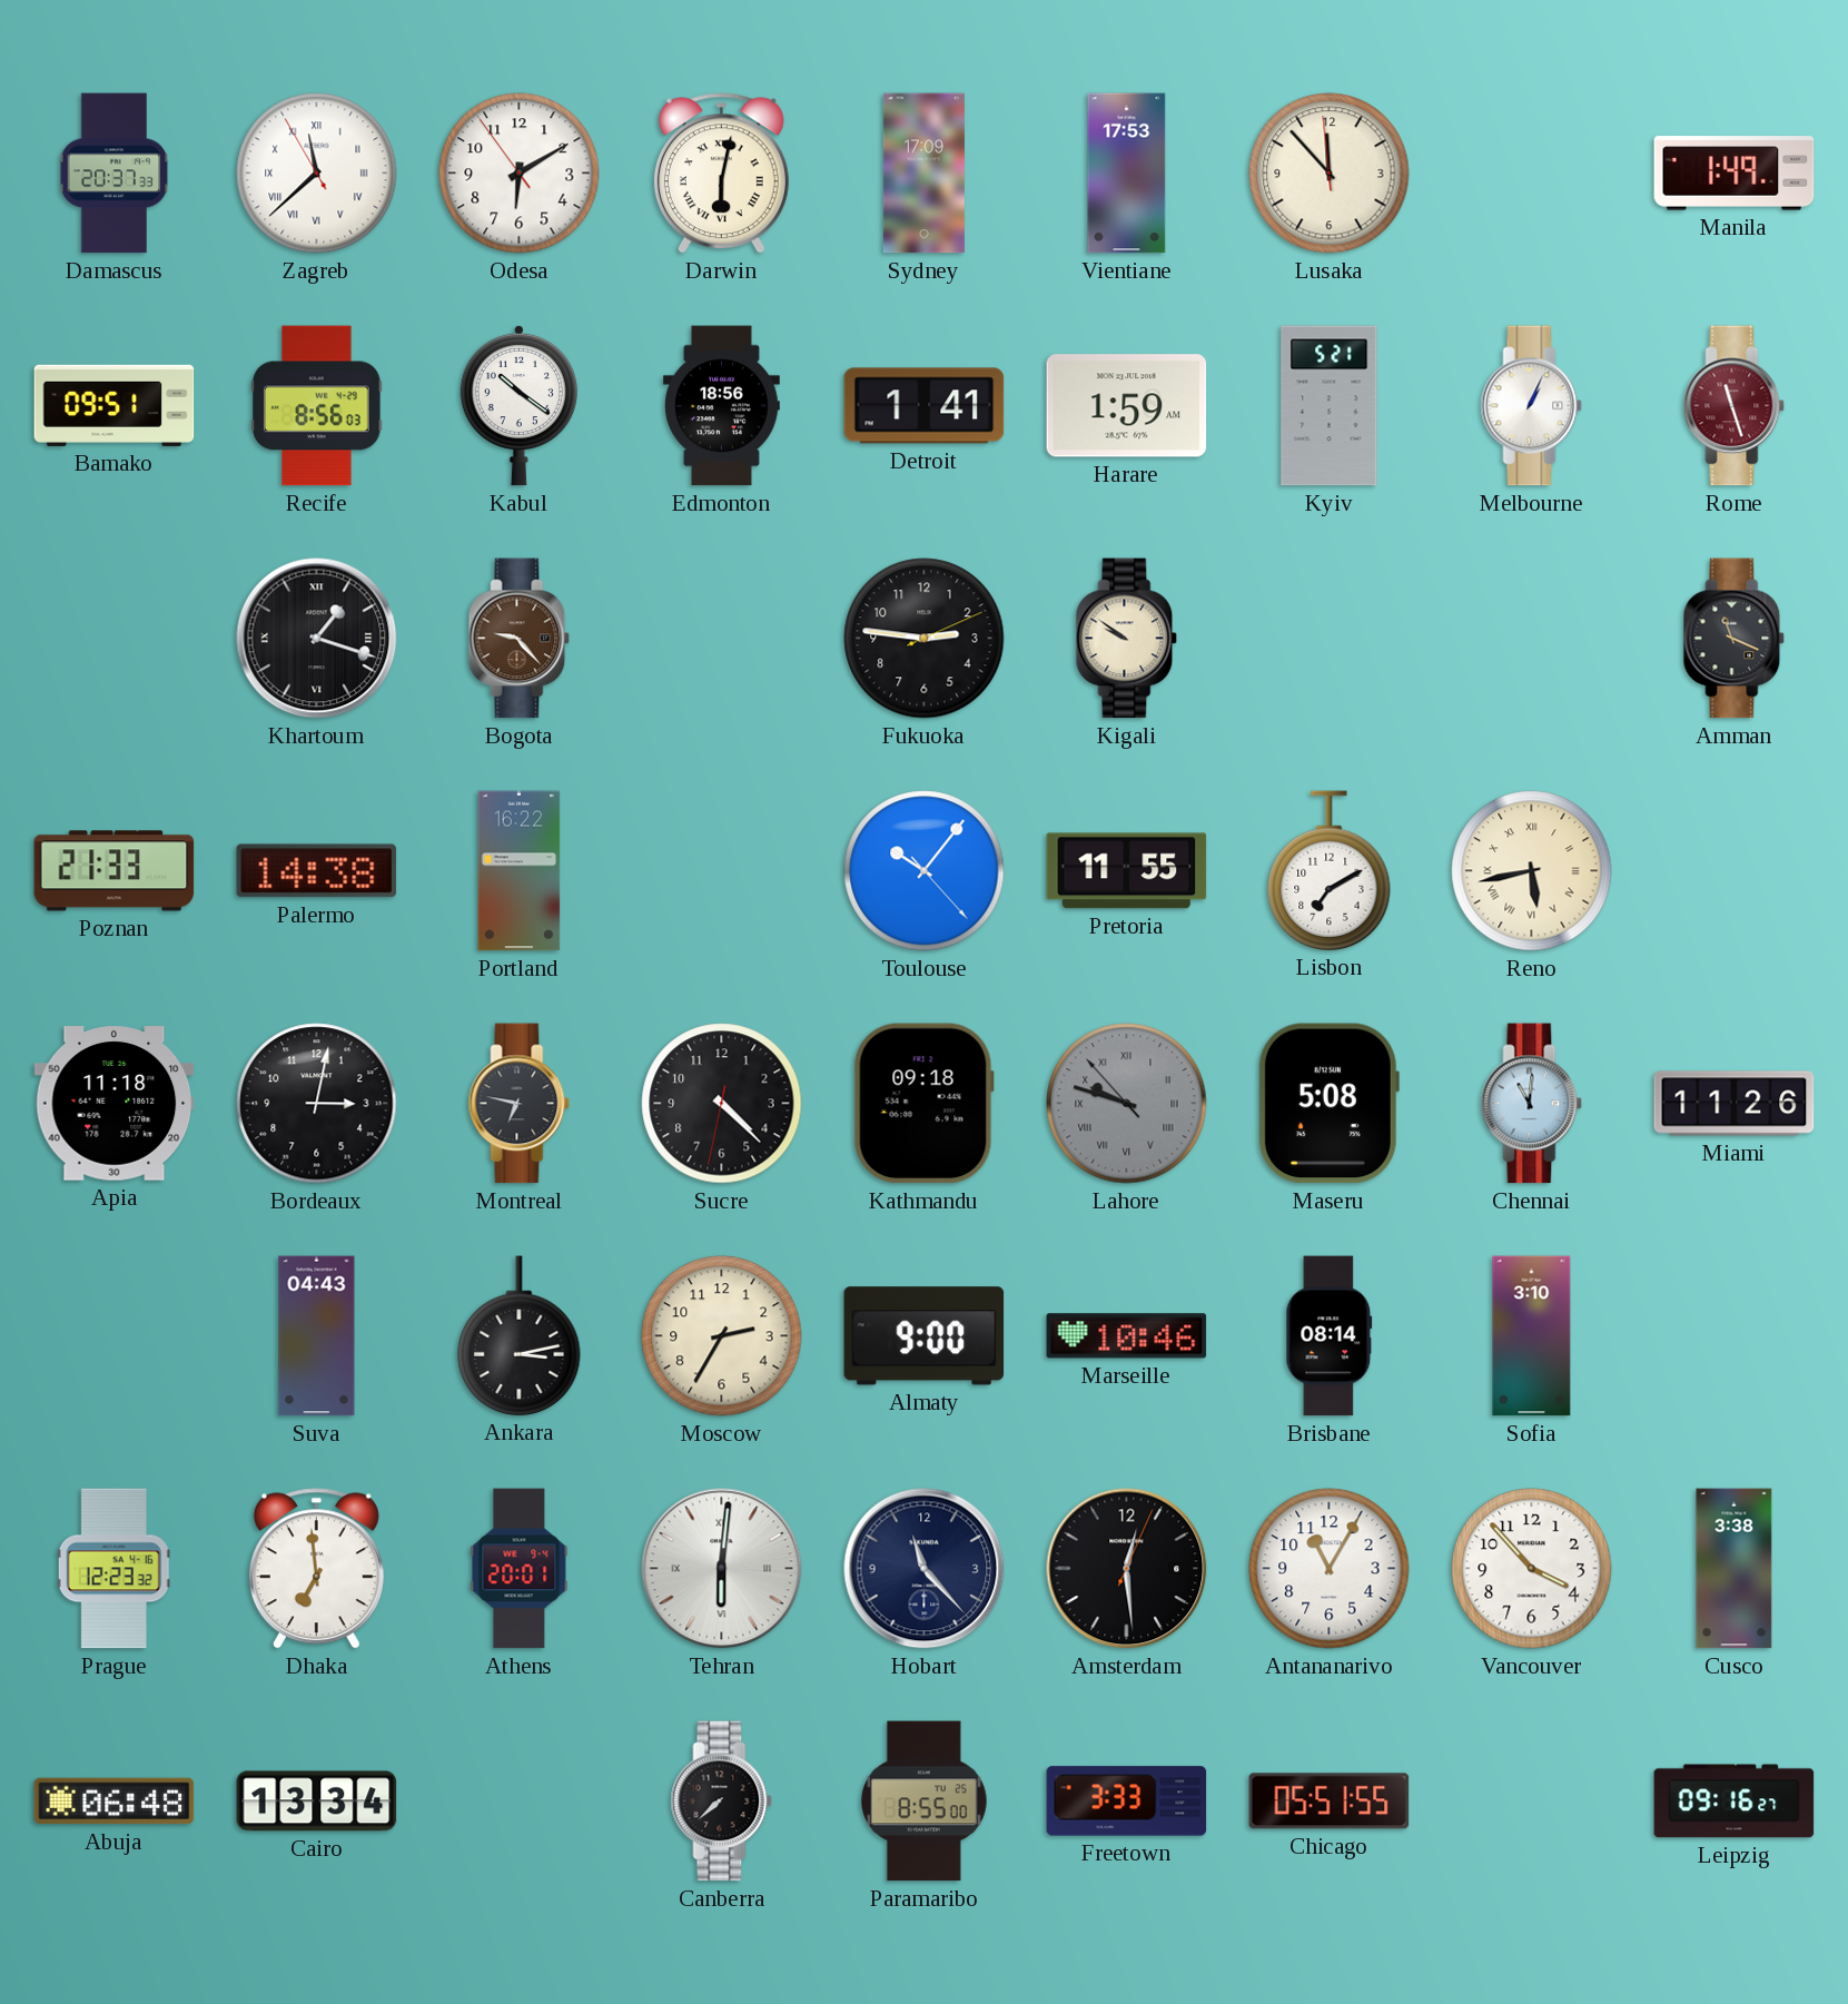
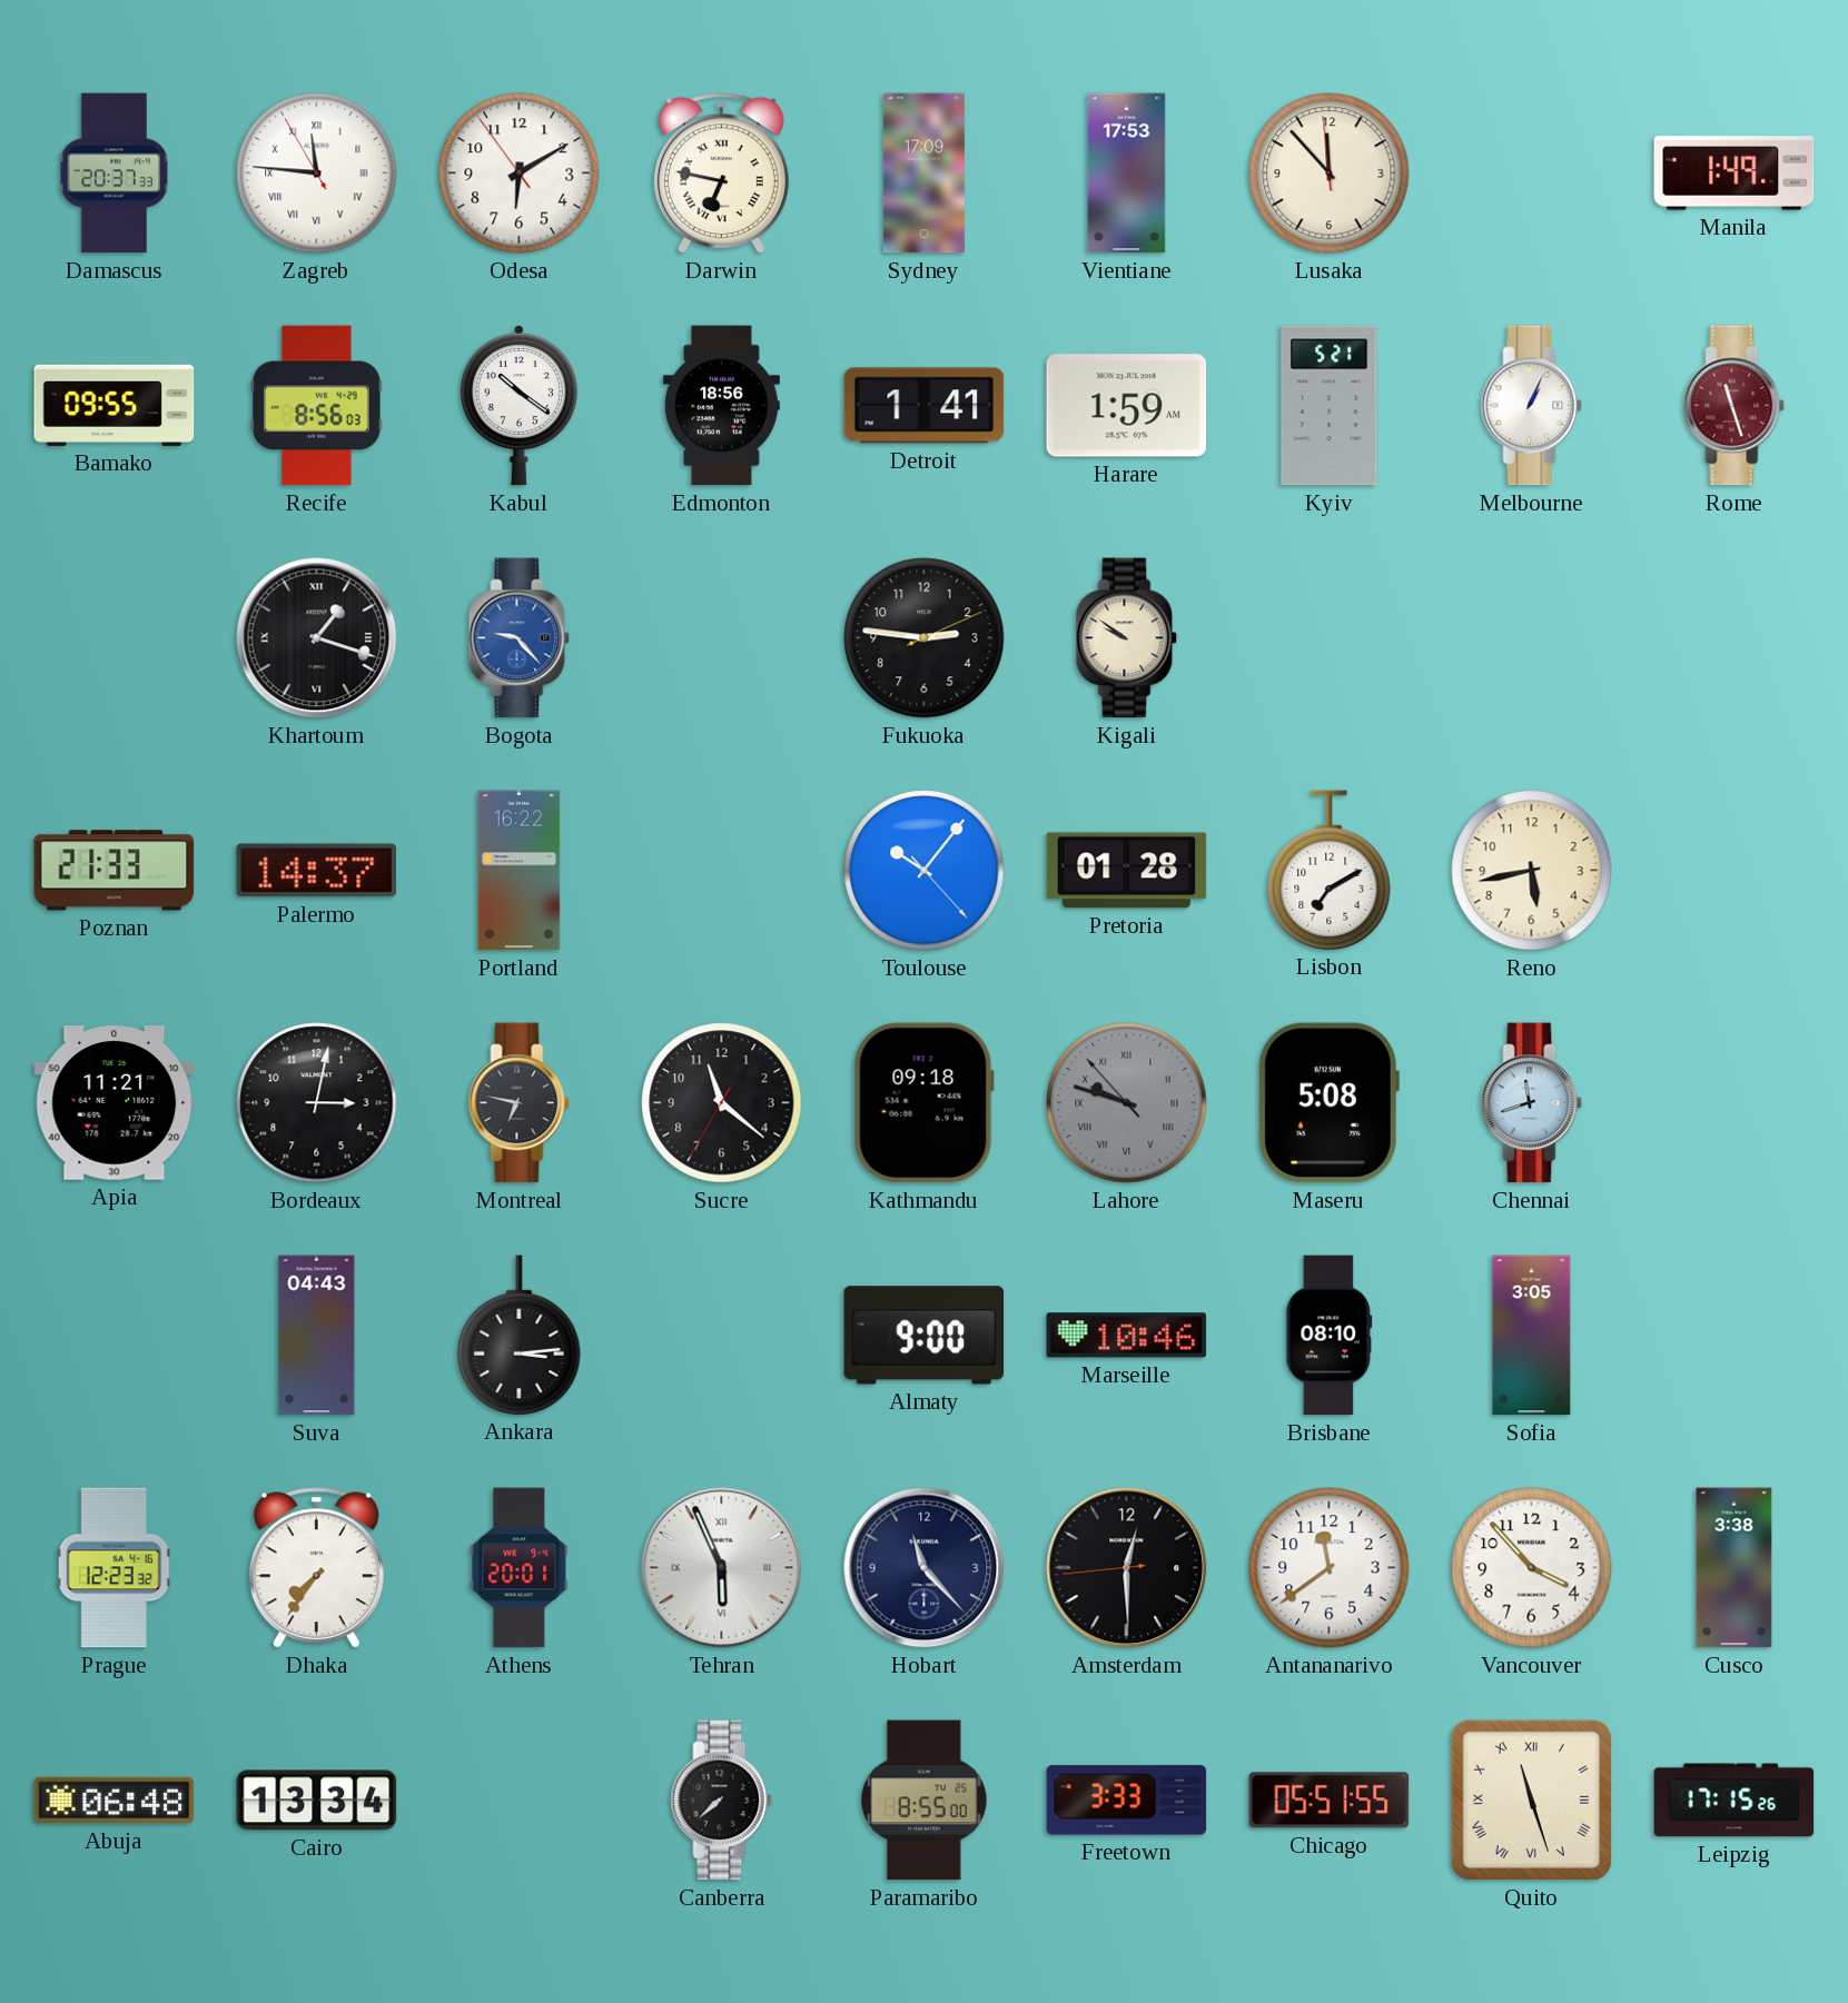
Zagreb: 11:37 -> 11:45
Darwin: 6:02 -> 6:47
Bamako: 09:51 -> 09:55
Bogota dial: brown -> blue
Amman: 11:19 -> none
Palermo: 14:38 -> 14:37
Pretoria: 11:55 -> 01:28
Reno numerals: Roman -> Arabic
Apia: 11:18 -> 11:21
Sucre: 4:22 -> 11:21
Chennai: 11:01 -> 11:42
Miami: 11:26 -> none
Ankara: 3:13 -> 3:14
Moscow: 2:35 -> none
Brisbane: 08:14 -> 08:10
Sofia: 3:10 -> 3:05
Dhaka: 6:59 -> 7:36
Tehran: 6:01 -> 5:56
Amsterdam: 12:29:04 -> 12:29:44
Antananarivo: 11:05 -> 11:39
Quito: none -> 11:27
Leipzig: 09:16 -> 17:15
